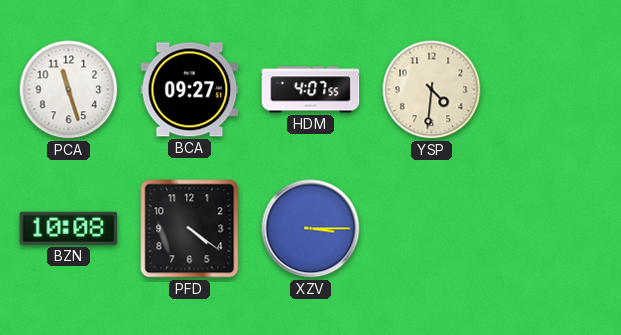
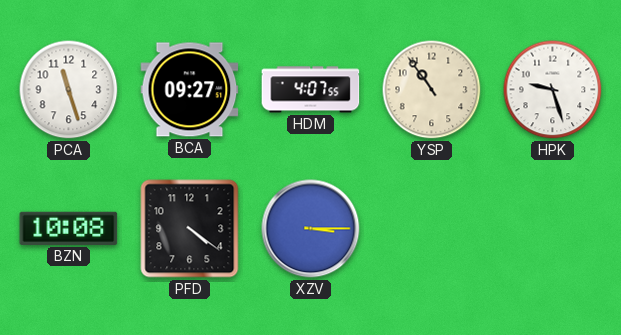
YSP: 4:31 -> 10:54
HPK: none -> 9:27
